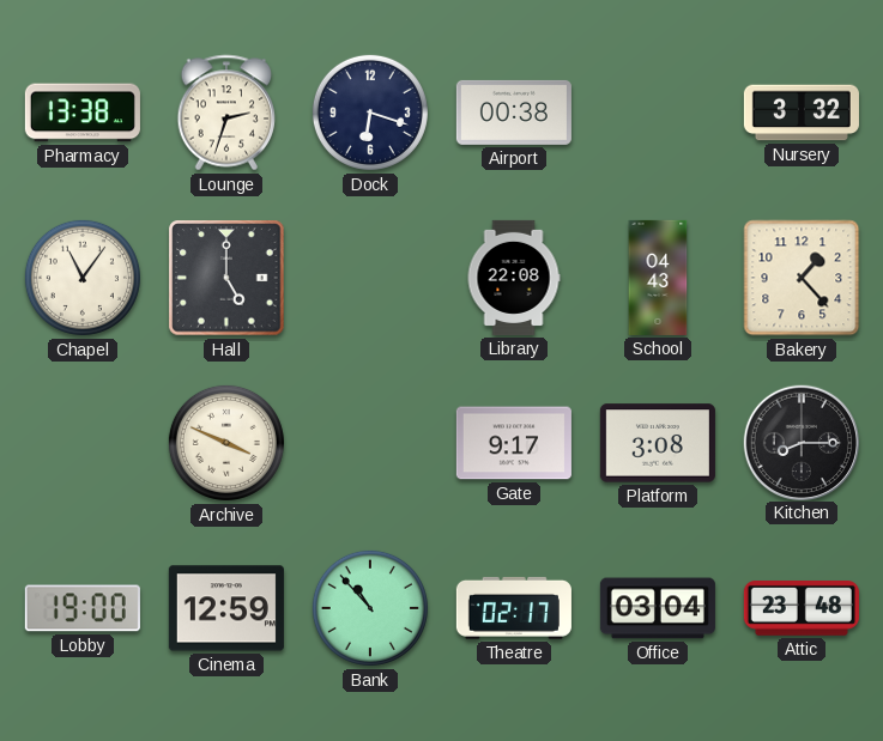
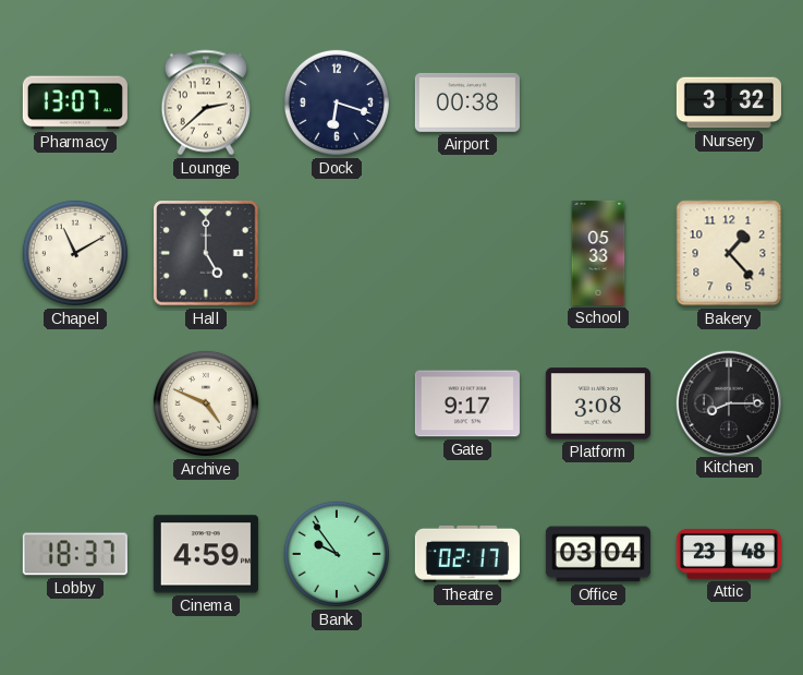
Pharmacy: 13:38 -> 13:07
Lounge: 2:33 -> 2:38
Chapel: 11:06 -> 11:10
Library: 22:08 -> none
School: 04:43 -> 05:33
Archive: 3:49 -> 4:49
Lobby: 19:00 -> 18:37
Cinema: 12:59 -> 4:59
Bank: 10:53 -> 9:54
